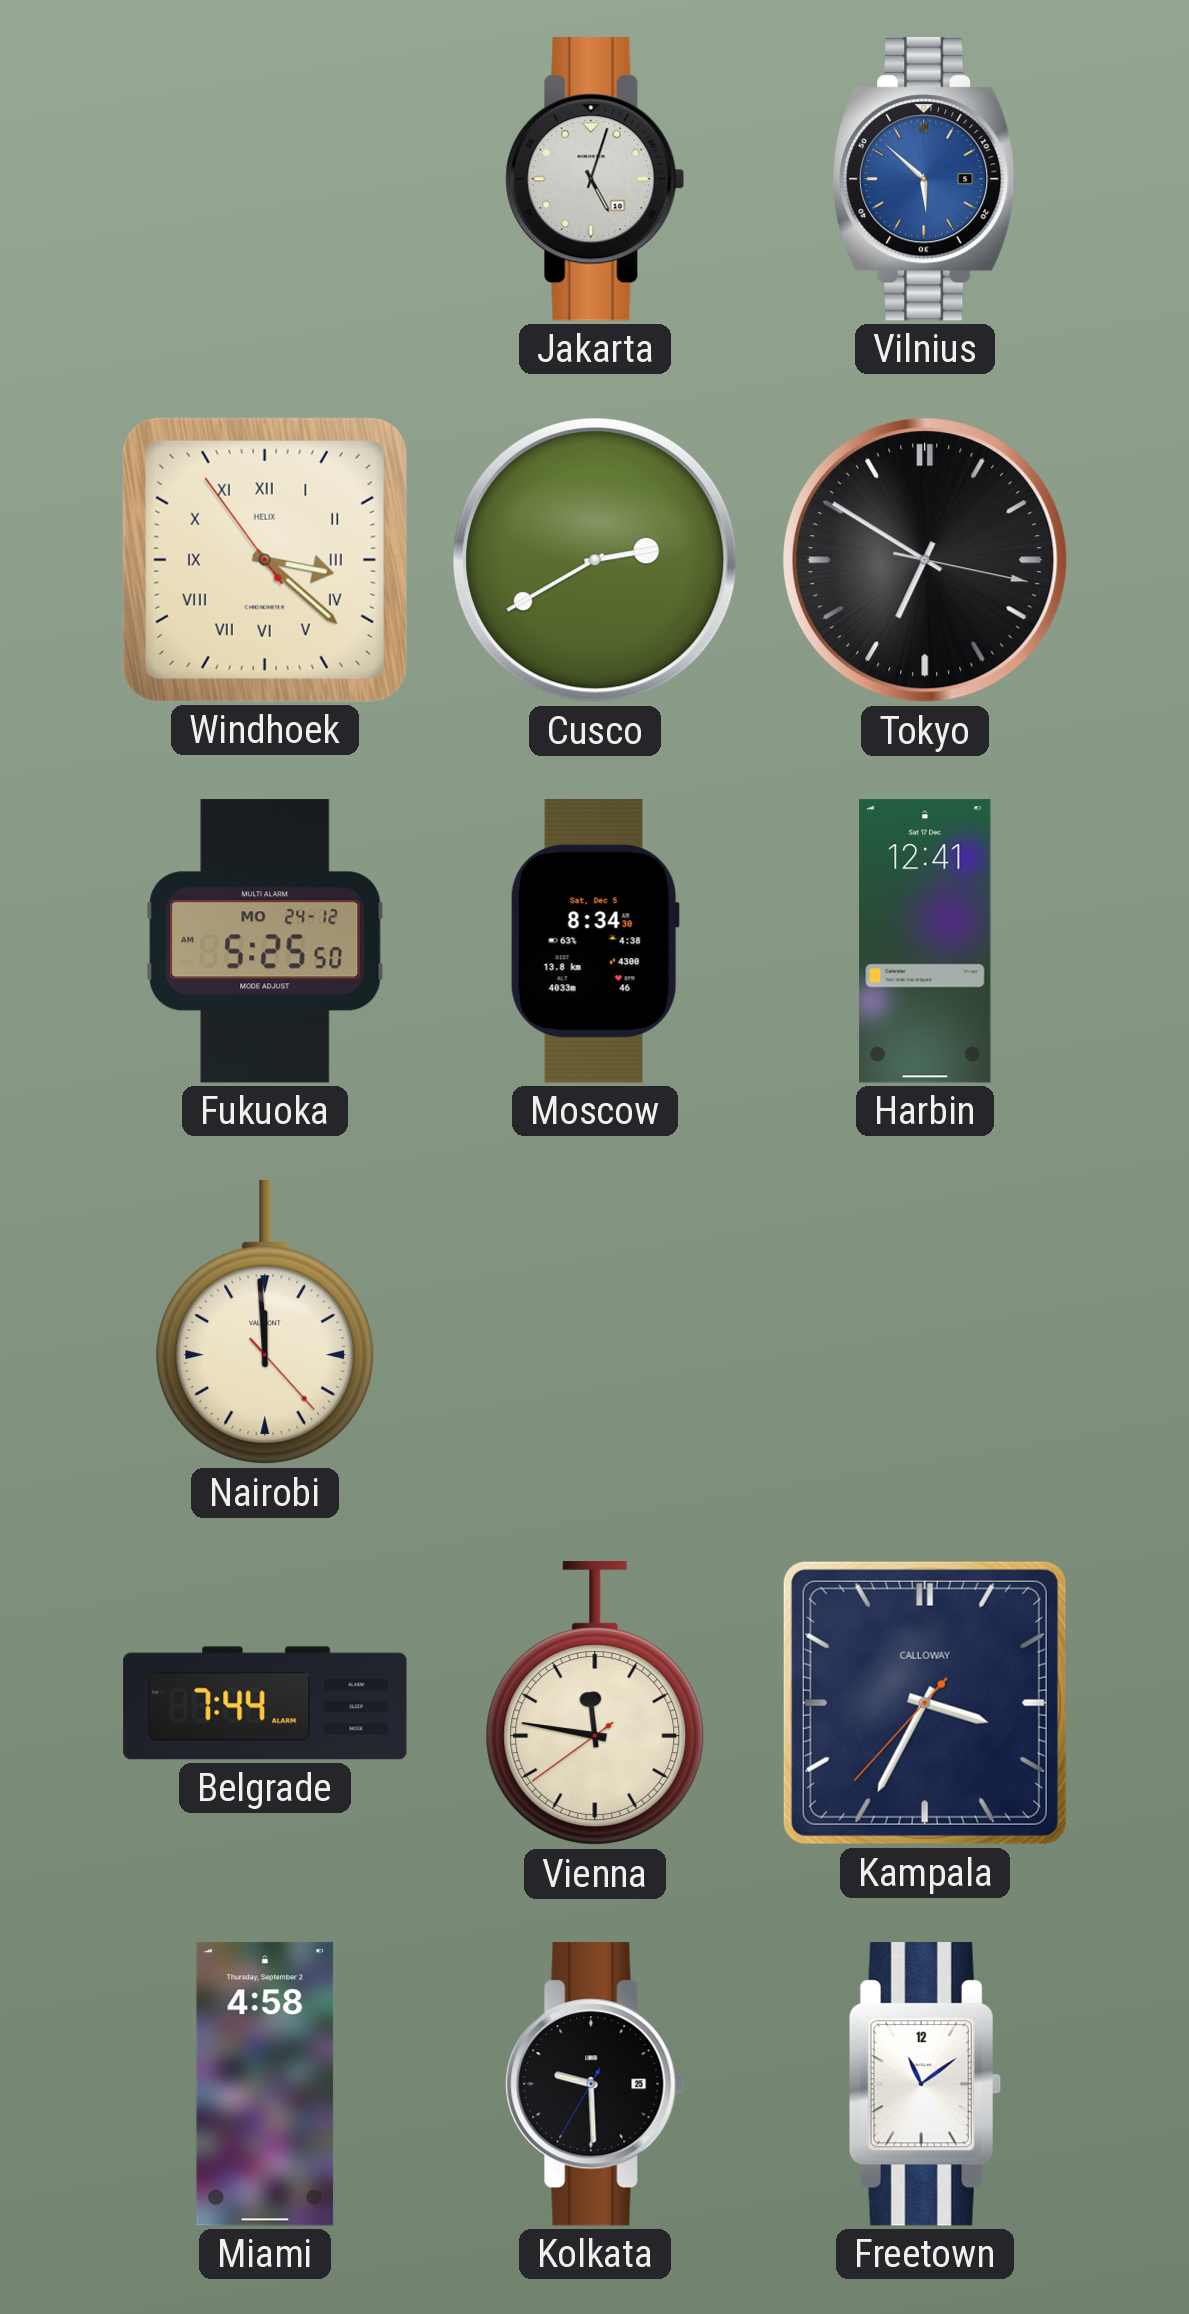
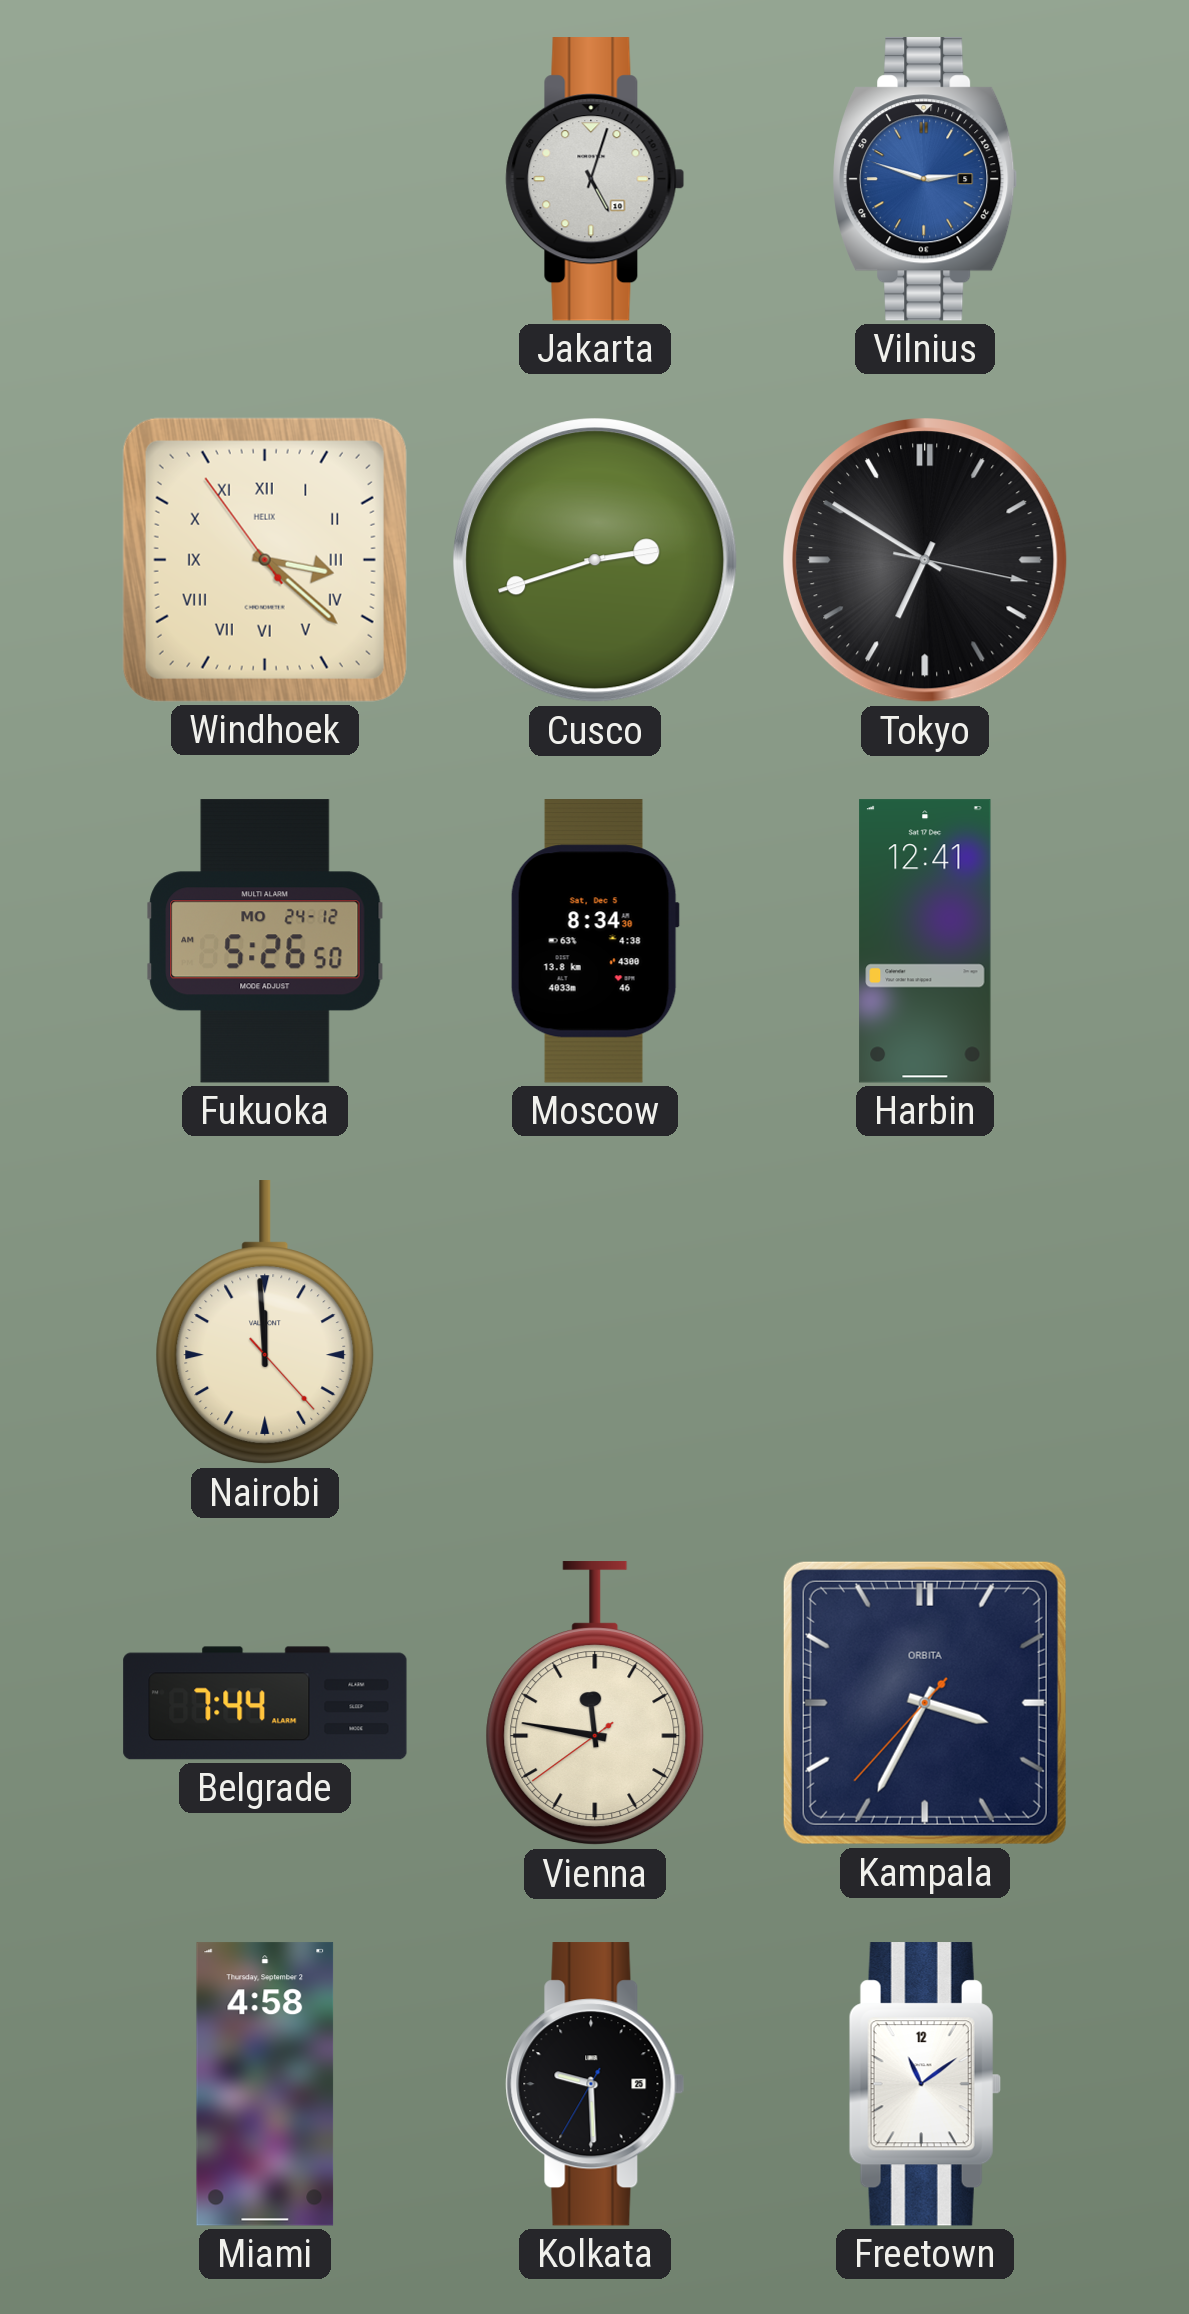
Vilnius: 5:52 -> 2:48
Cusco: 2:40 -> 2:42
Fukuoka: 5:25 -> 5:26
Kampala brand: CALLOWAY -> ORBITA
